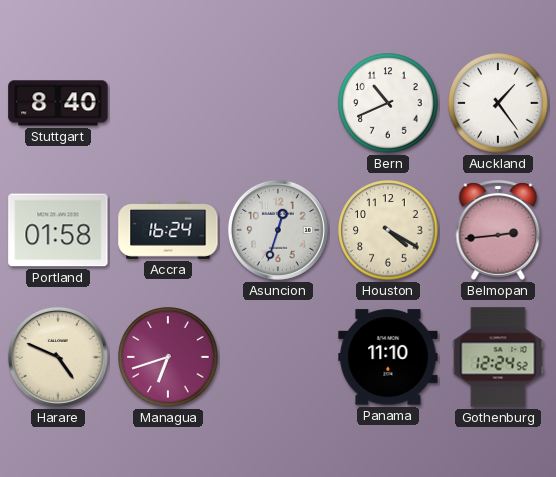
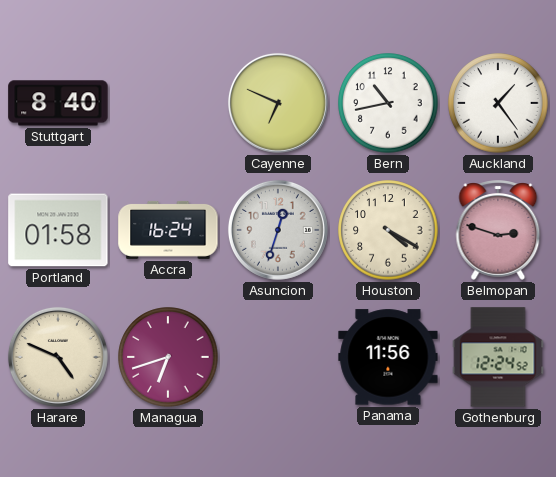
Cayenne: none -> 6:49
Bern: 10:41 -> 10:43
Belmopan: 2:44 -> 2:48
Panama: 11:10 -> 11:56
